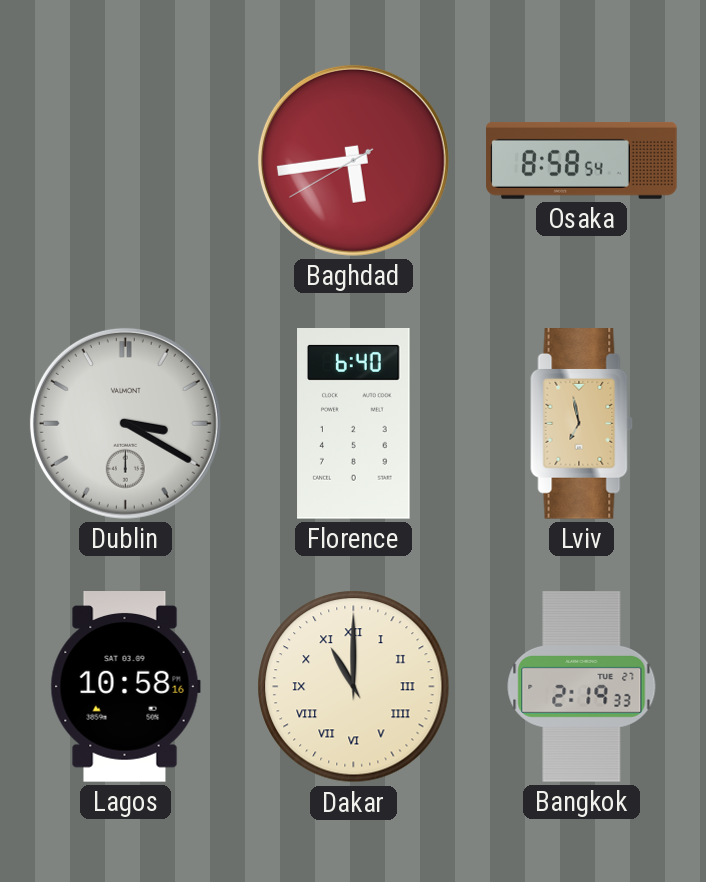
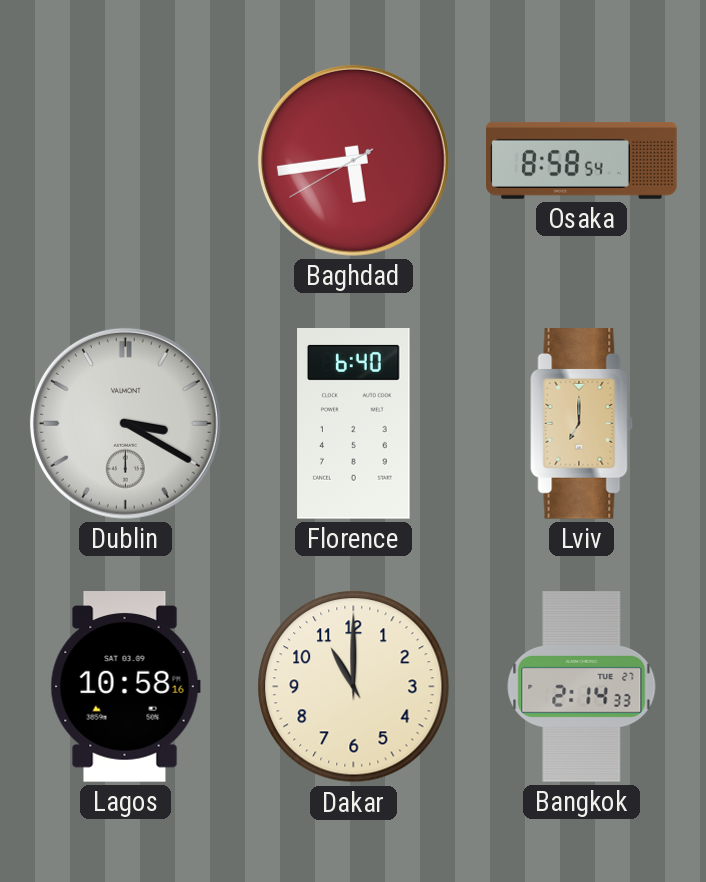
Lviv: 6:58 -> 7:00
Dakar numerals: Roman -> Arabic
Bangkok: 2:19 -> 2:14
